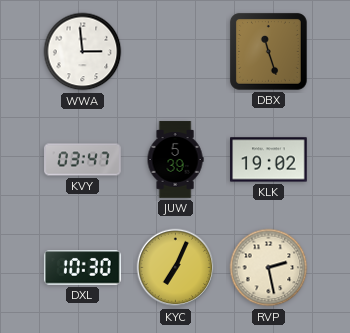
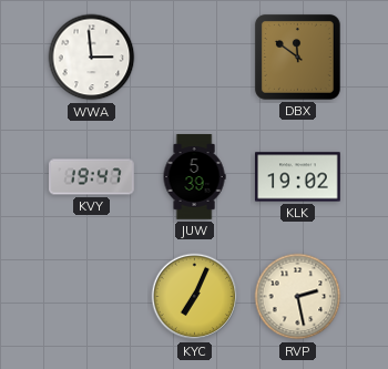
DBX: 11:27 -> 11:51
KVY: 03:47 -> 19:47
DXL: 10:30 -> none
